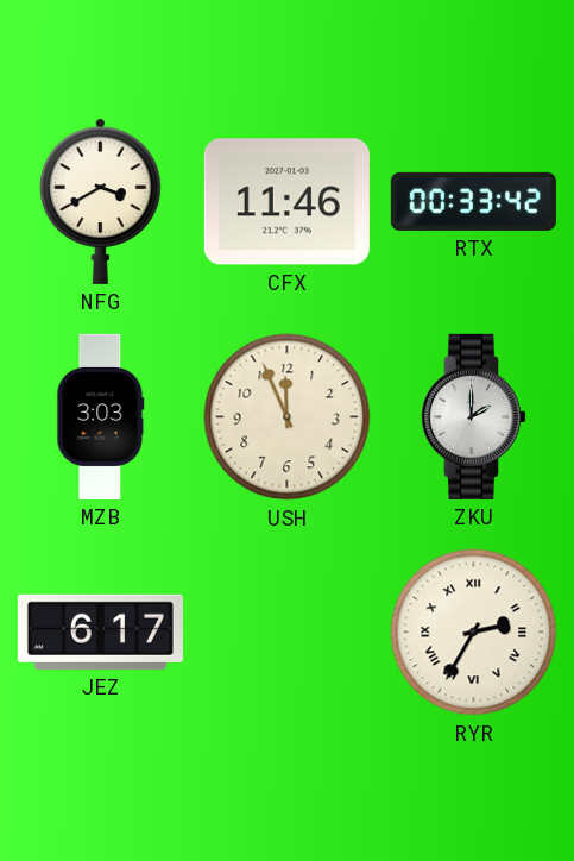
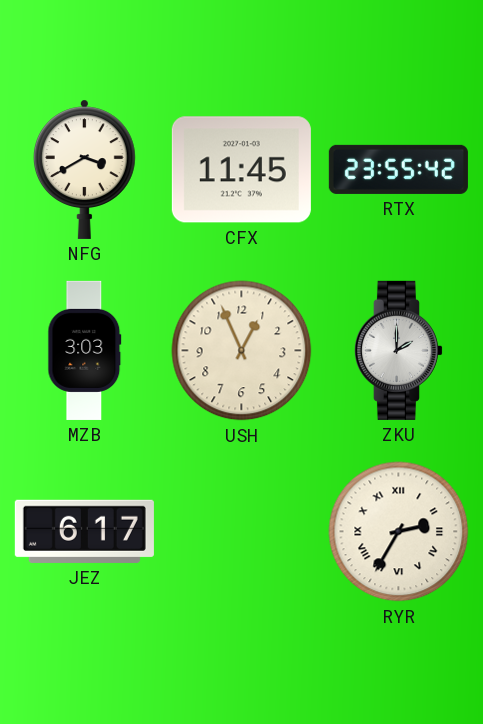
CFX: 11:46 -> 11:45
RTX: 00:33 -> 23:55
USH: 11:56 -> 12:56
